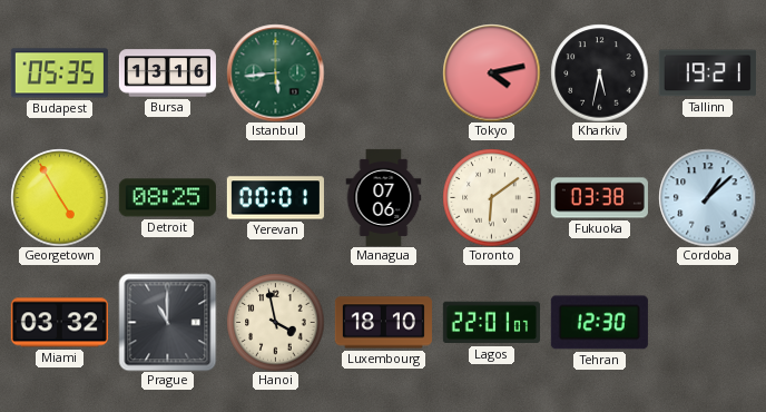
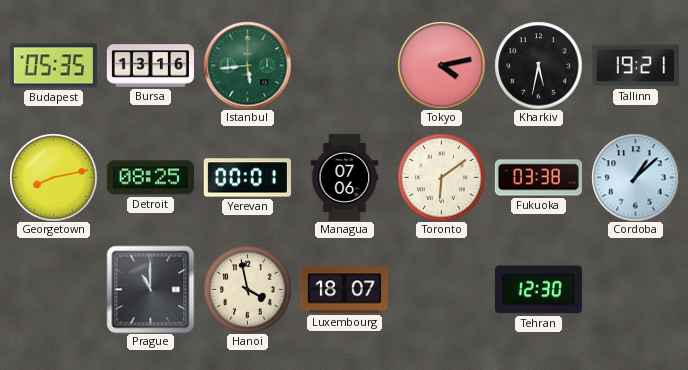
Georgetown: 4:55 -> 8:13
Miami: 03:32 -> none
Luxembourg: 18:10 -> 18:07
Lagos: 22:01 -> none
